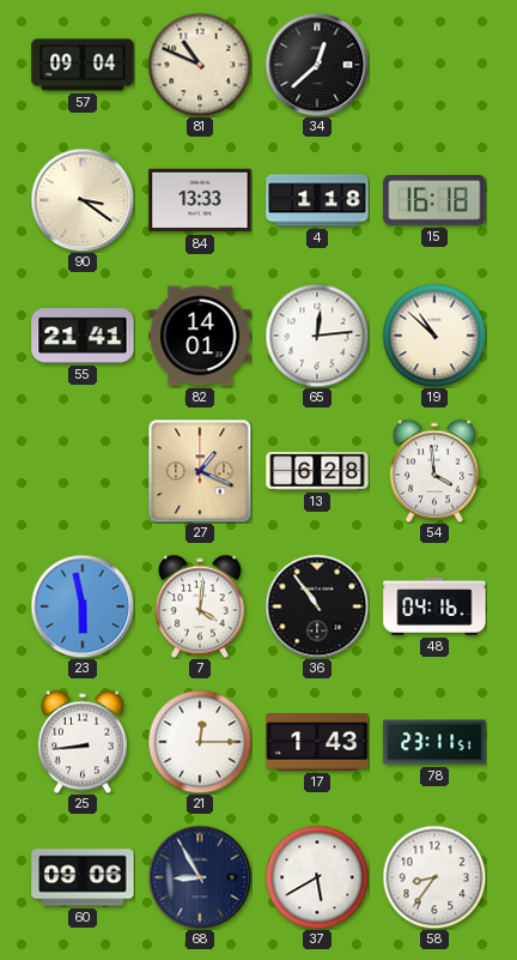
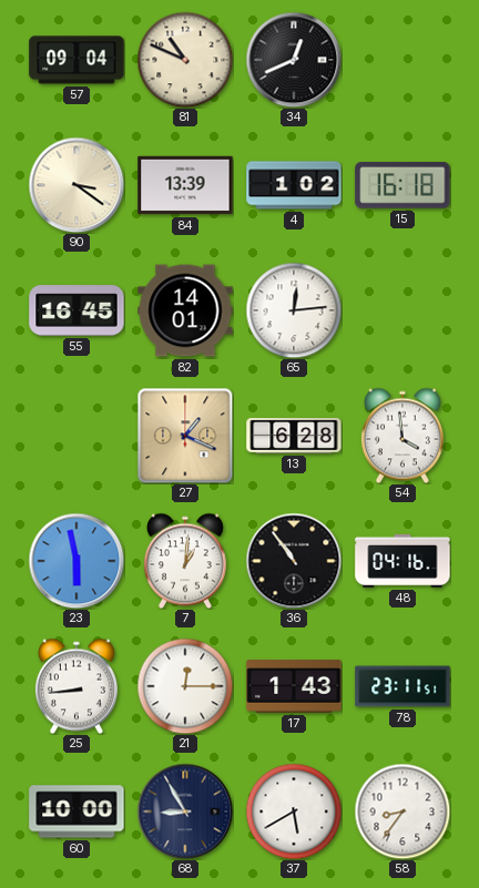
34: 12:38 -> 12:41
84: 13:33 -> 13:39
4: 1:18 -> 1:02
55: 21:41 -> 16:45
19: 10:52 -> none
7: 4:01 -> 1:01
60: 09:06 -> 10:00
